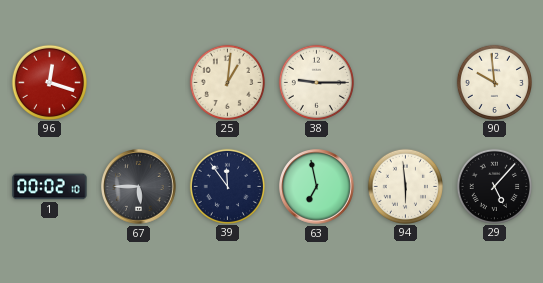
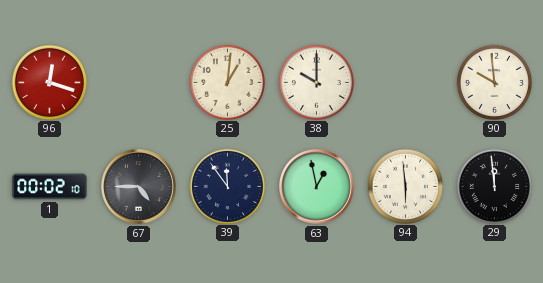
38: 9:15 -> 10:00
67: 5:45 -> 4:45
63: 6:58 -> 12:58
29: 5:07 -> 11:59
